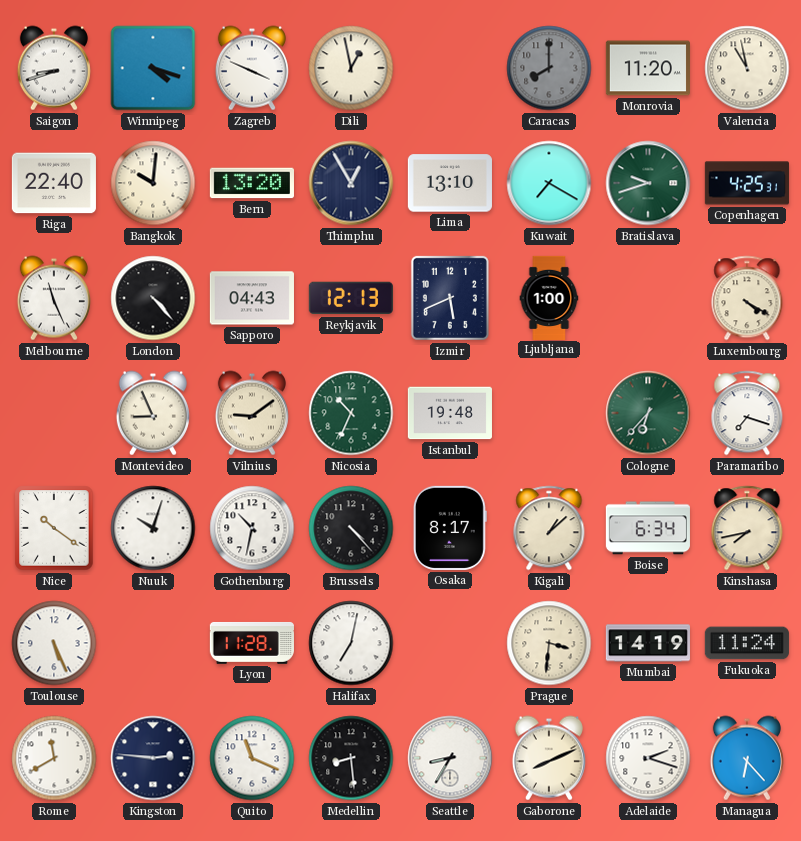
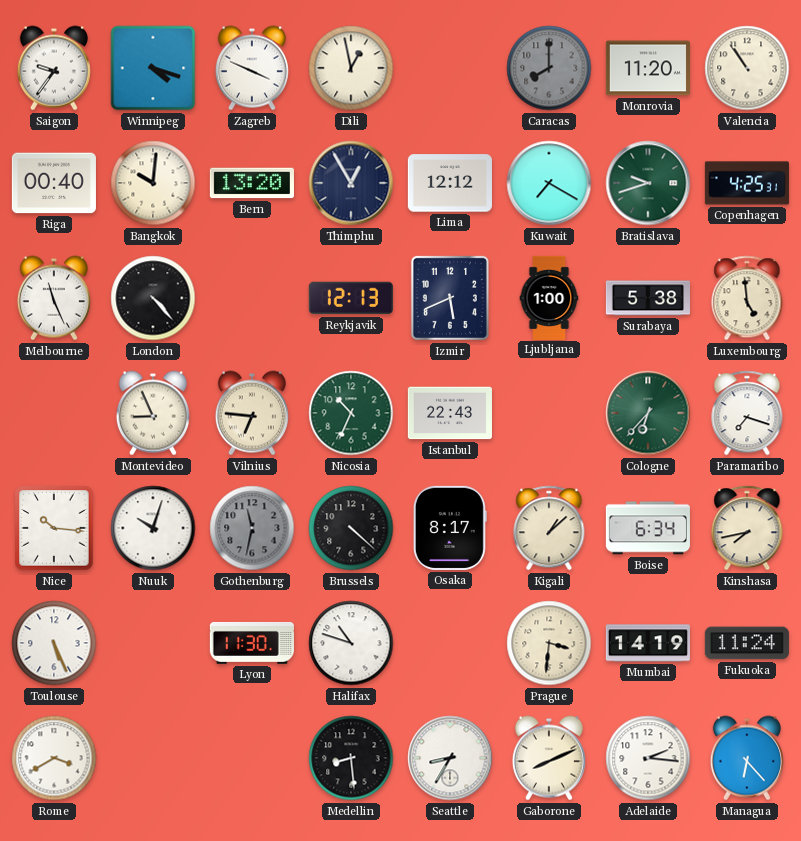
Saigon: 8:42 -> 9:36
Valencia: 10:58 -> 10:54
Riga: 22:40 -> 00:40
Lima: 13:10 -> 12:12
Sapporo: 04:43 -> none
Surabaya: none -> 5:38
Luxembourg: 4:20 -> 4:59
Vilnius: 9:09 -> 6:46
Istanbul: 19:48 -> 22:43
Nice: 10:21 -> 10:16
Gothenburg: 10:32 -> 11:32
Gothenburg dial: white -> grey
Brussels: 4:23 -> 4:22
Lyon: 11:28 -> 11:30
Halifax: 7:02 -> 10:48
Rome: 11:40 -> 3:40
Kingston: 2:46 -> none
Quito: 11:19 -> none
Adelaide: 2:18 -> 2:16
